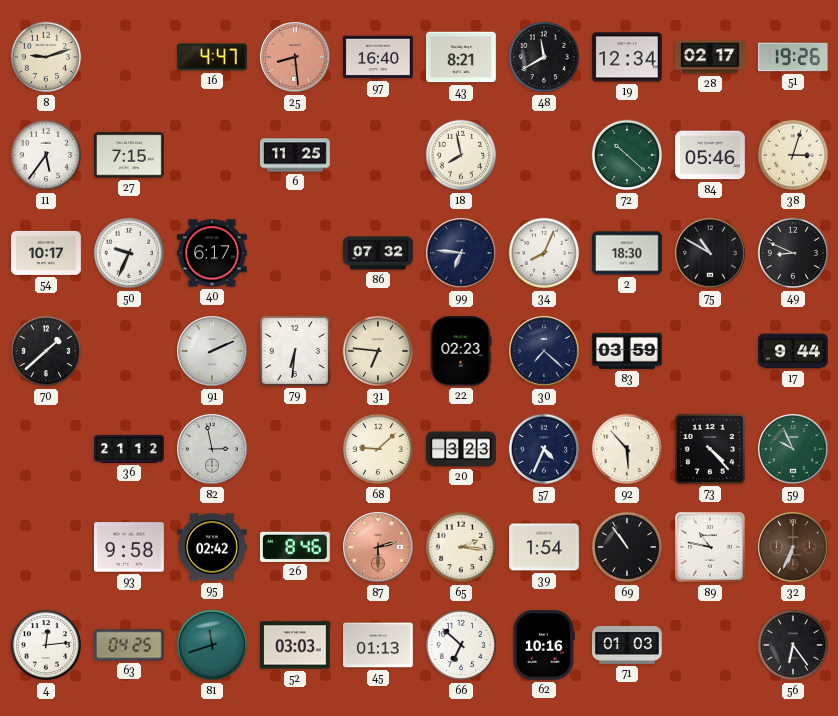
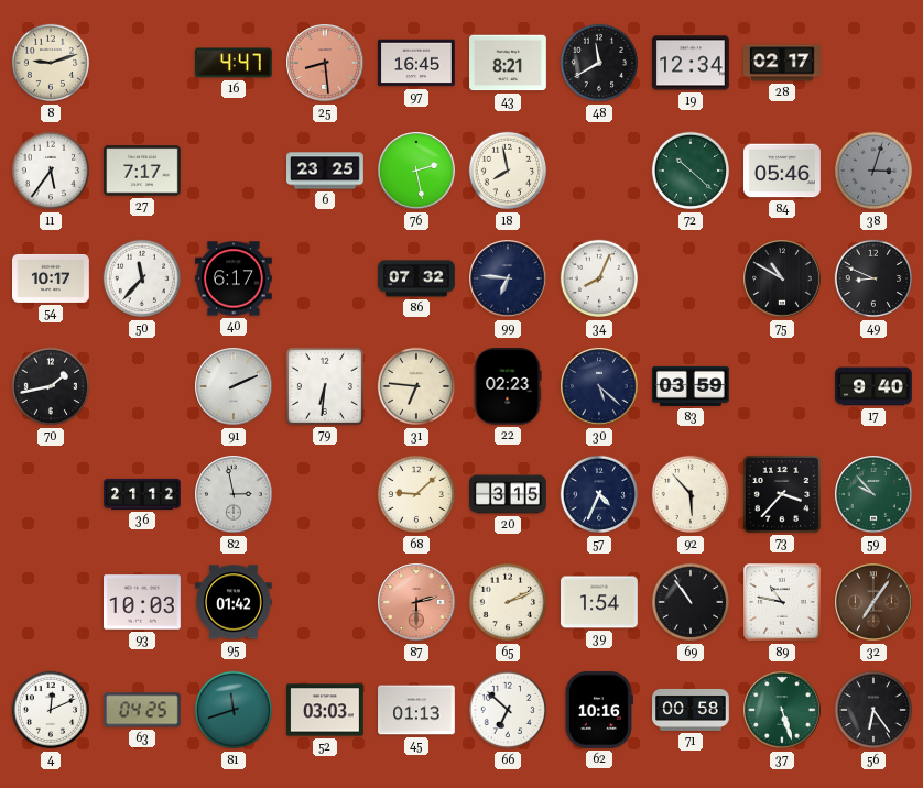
97: 16:40 -> 16:45
51: 19:26 -> none
27: 7:15 -> 7:17
6: 11:25 -> 23:25
76: none -> 2:28
38 dial: cream -> grey
50: 9:34 -> 11:37
2: 18:30 -> none
70: 1:38 -> 1:43
30: 7:22 -> 5:22
17: 9:44 -> 9:40
20: 3:23 -> 3:15
73: 4:23 -> 3:37
59: 9:56 -> 9:53
93: 9:58 -> 10:03
95: 02:42 -> 01:42
26: 8:46 -> none
65: 2:16 -> 2:11
32: 6:34 -> 7:06
4: 12:14 -> 12:11
71: 01:03 -> 00:58
37: none -> 5:27
